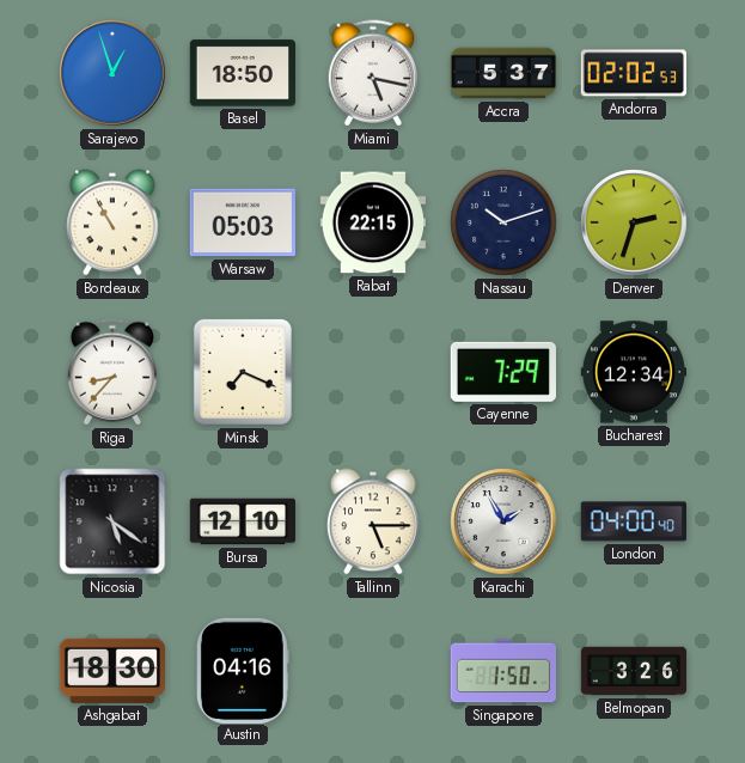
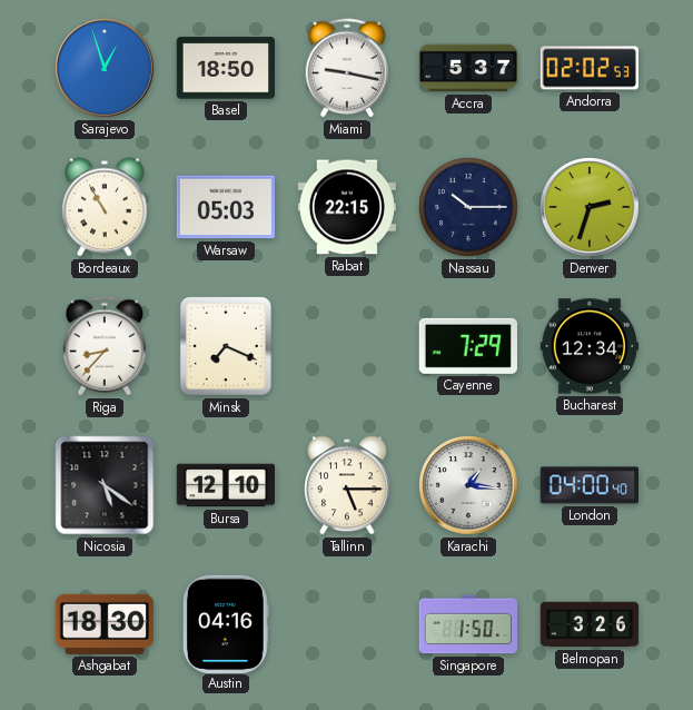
Miami: 5:17 -> 9:17
Nassau: 10:12 -> 10:15
Karachi: 1:55 -> 1:16
